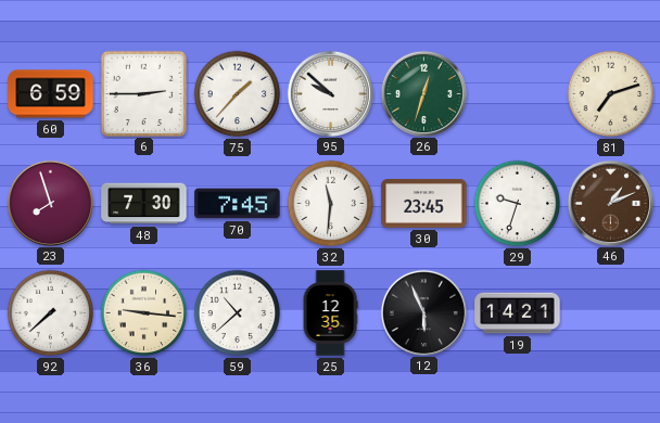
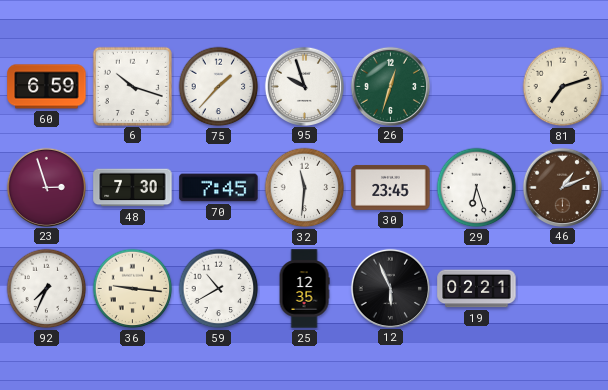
6: 2:45 -> 10:18
95: 9:52 -> 9:57
23: 7:57 -> 2:57
29: 9:33 -> 6:27
92: 7:38 -> 7:34
59: 10:38 -> 10:40
19: 14:21 -> 02:21
